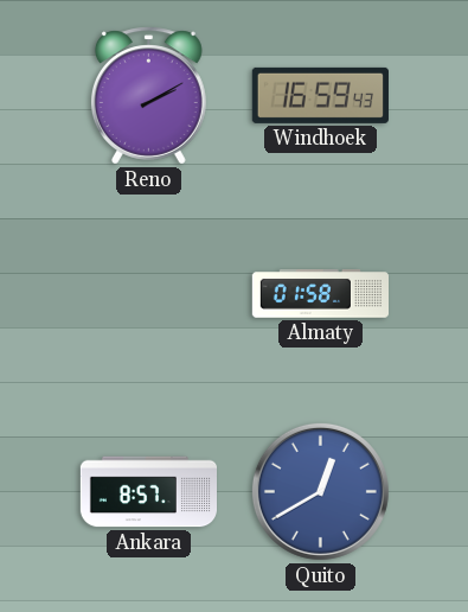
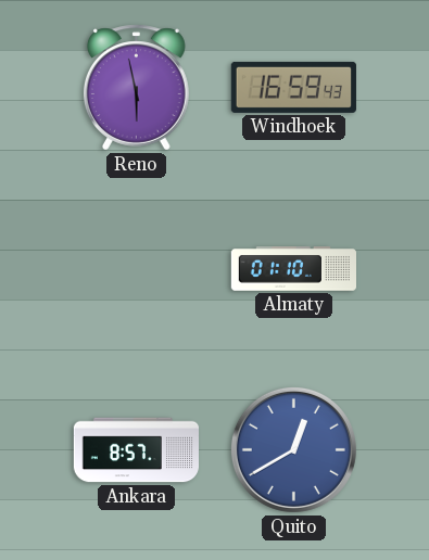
Reno: 2:10 -> 5:58
Almaty: 01:58 -> 01:10
